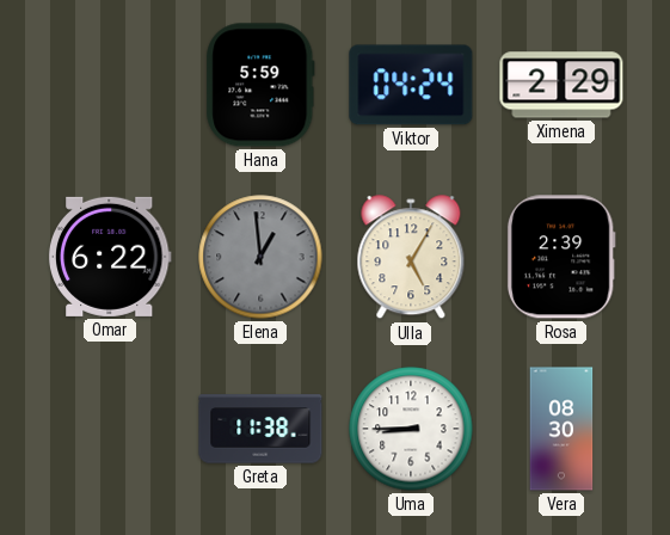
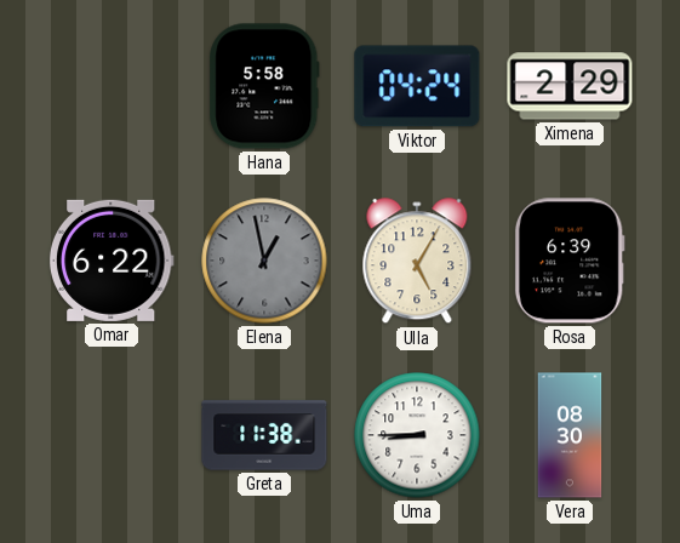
Hana: 5:59 -> 5:58
Elena: 12:59 -> 12:58
Rosa: 2:39 -> 6:39
